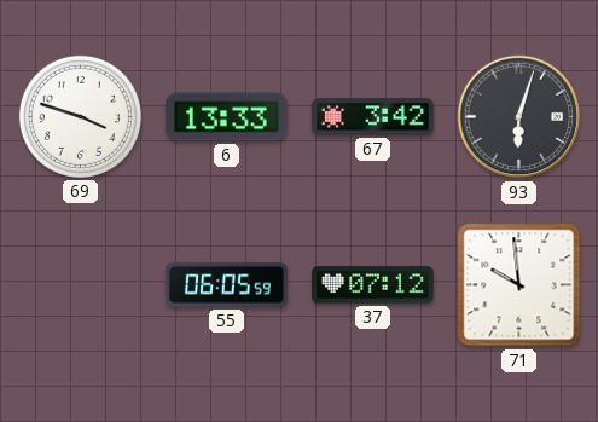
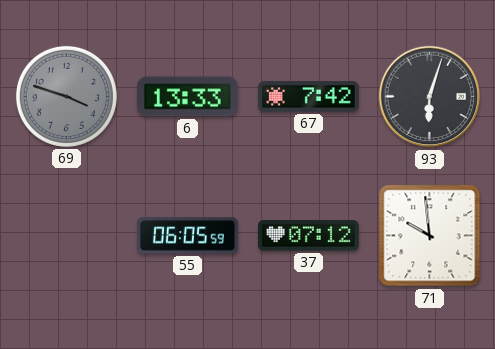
69 dial: white -> grey
67: 3:42 -> 7:42
